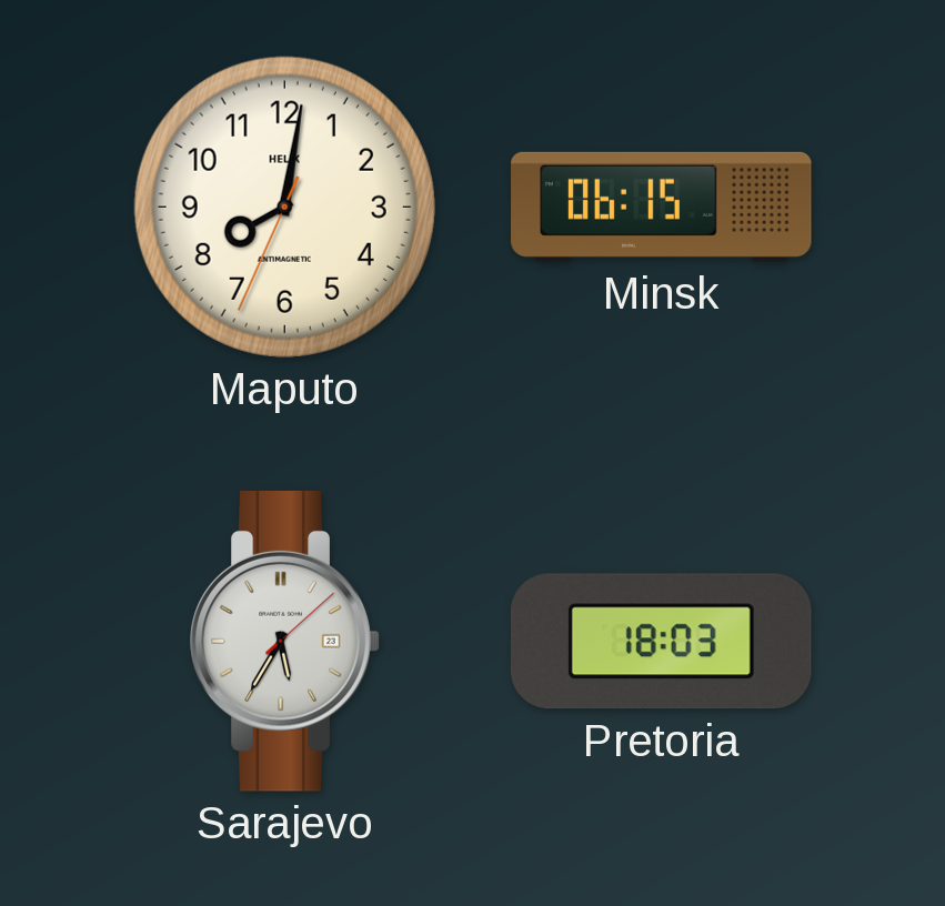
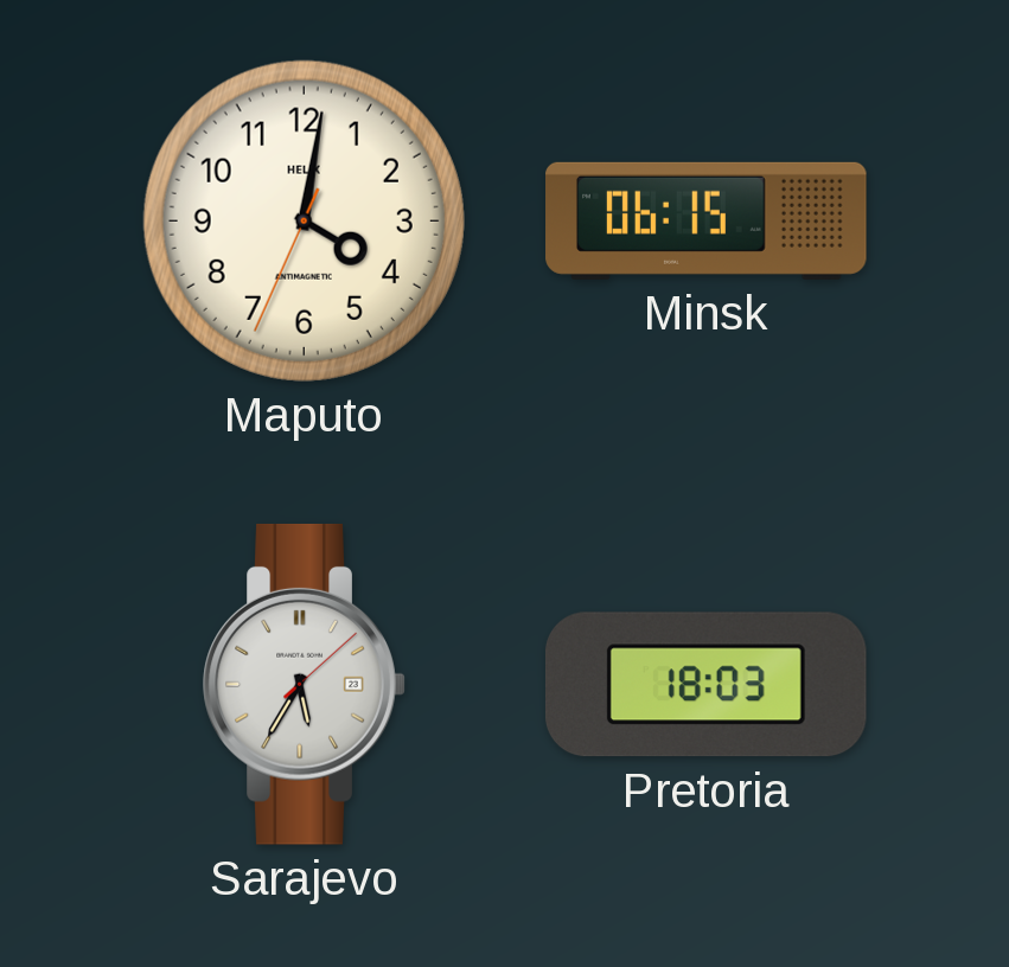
Maputo: 8:01 -> 4:01
